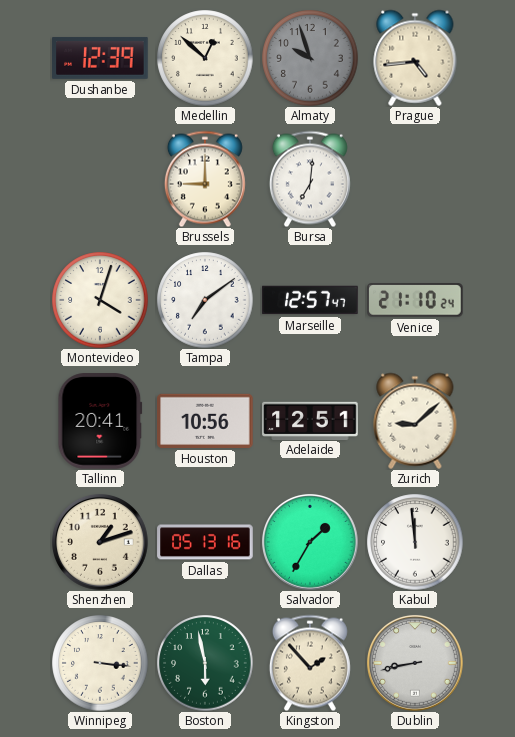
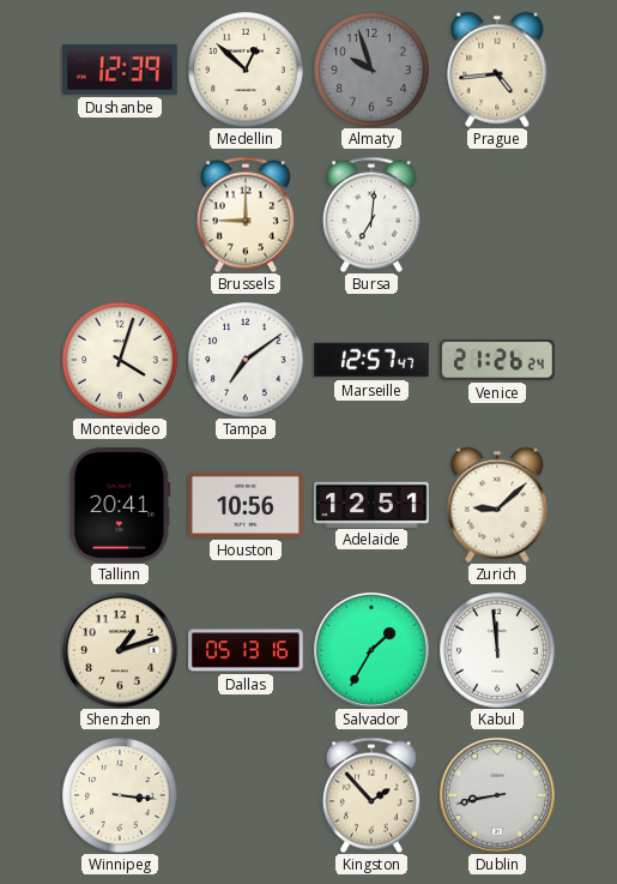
Venice: 21:10 -> 21:26
Boston: 5:58 -> none
